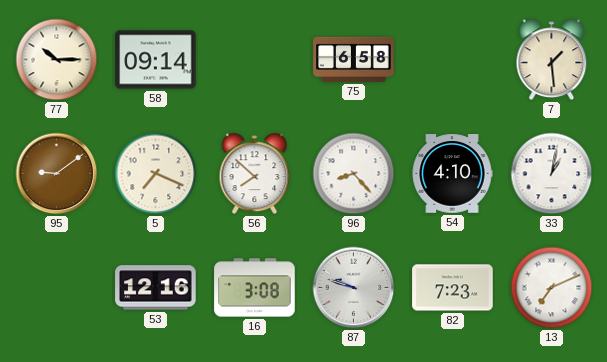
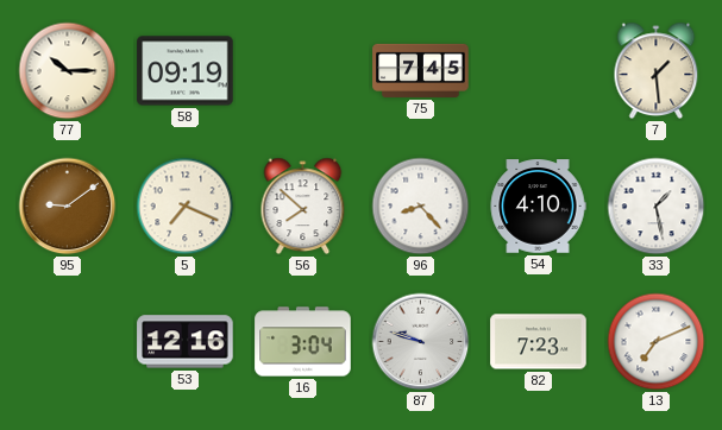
58: 09:14 -> 09:19
75: 6:58 -> 7:45
33: 1:02 -> 1:28
16: 3:08 -> 3:04
